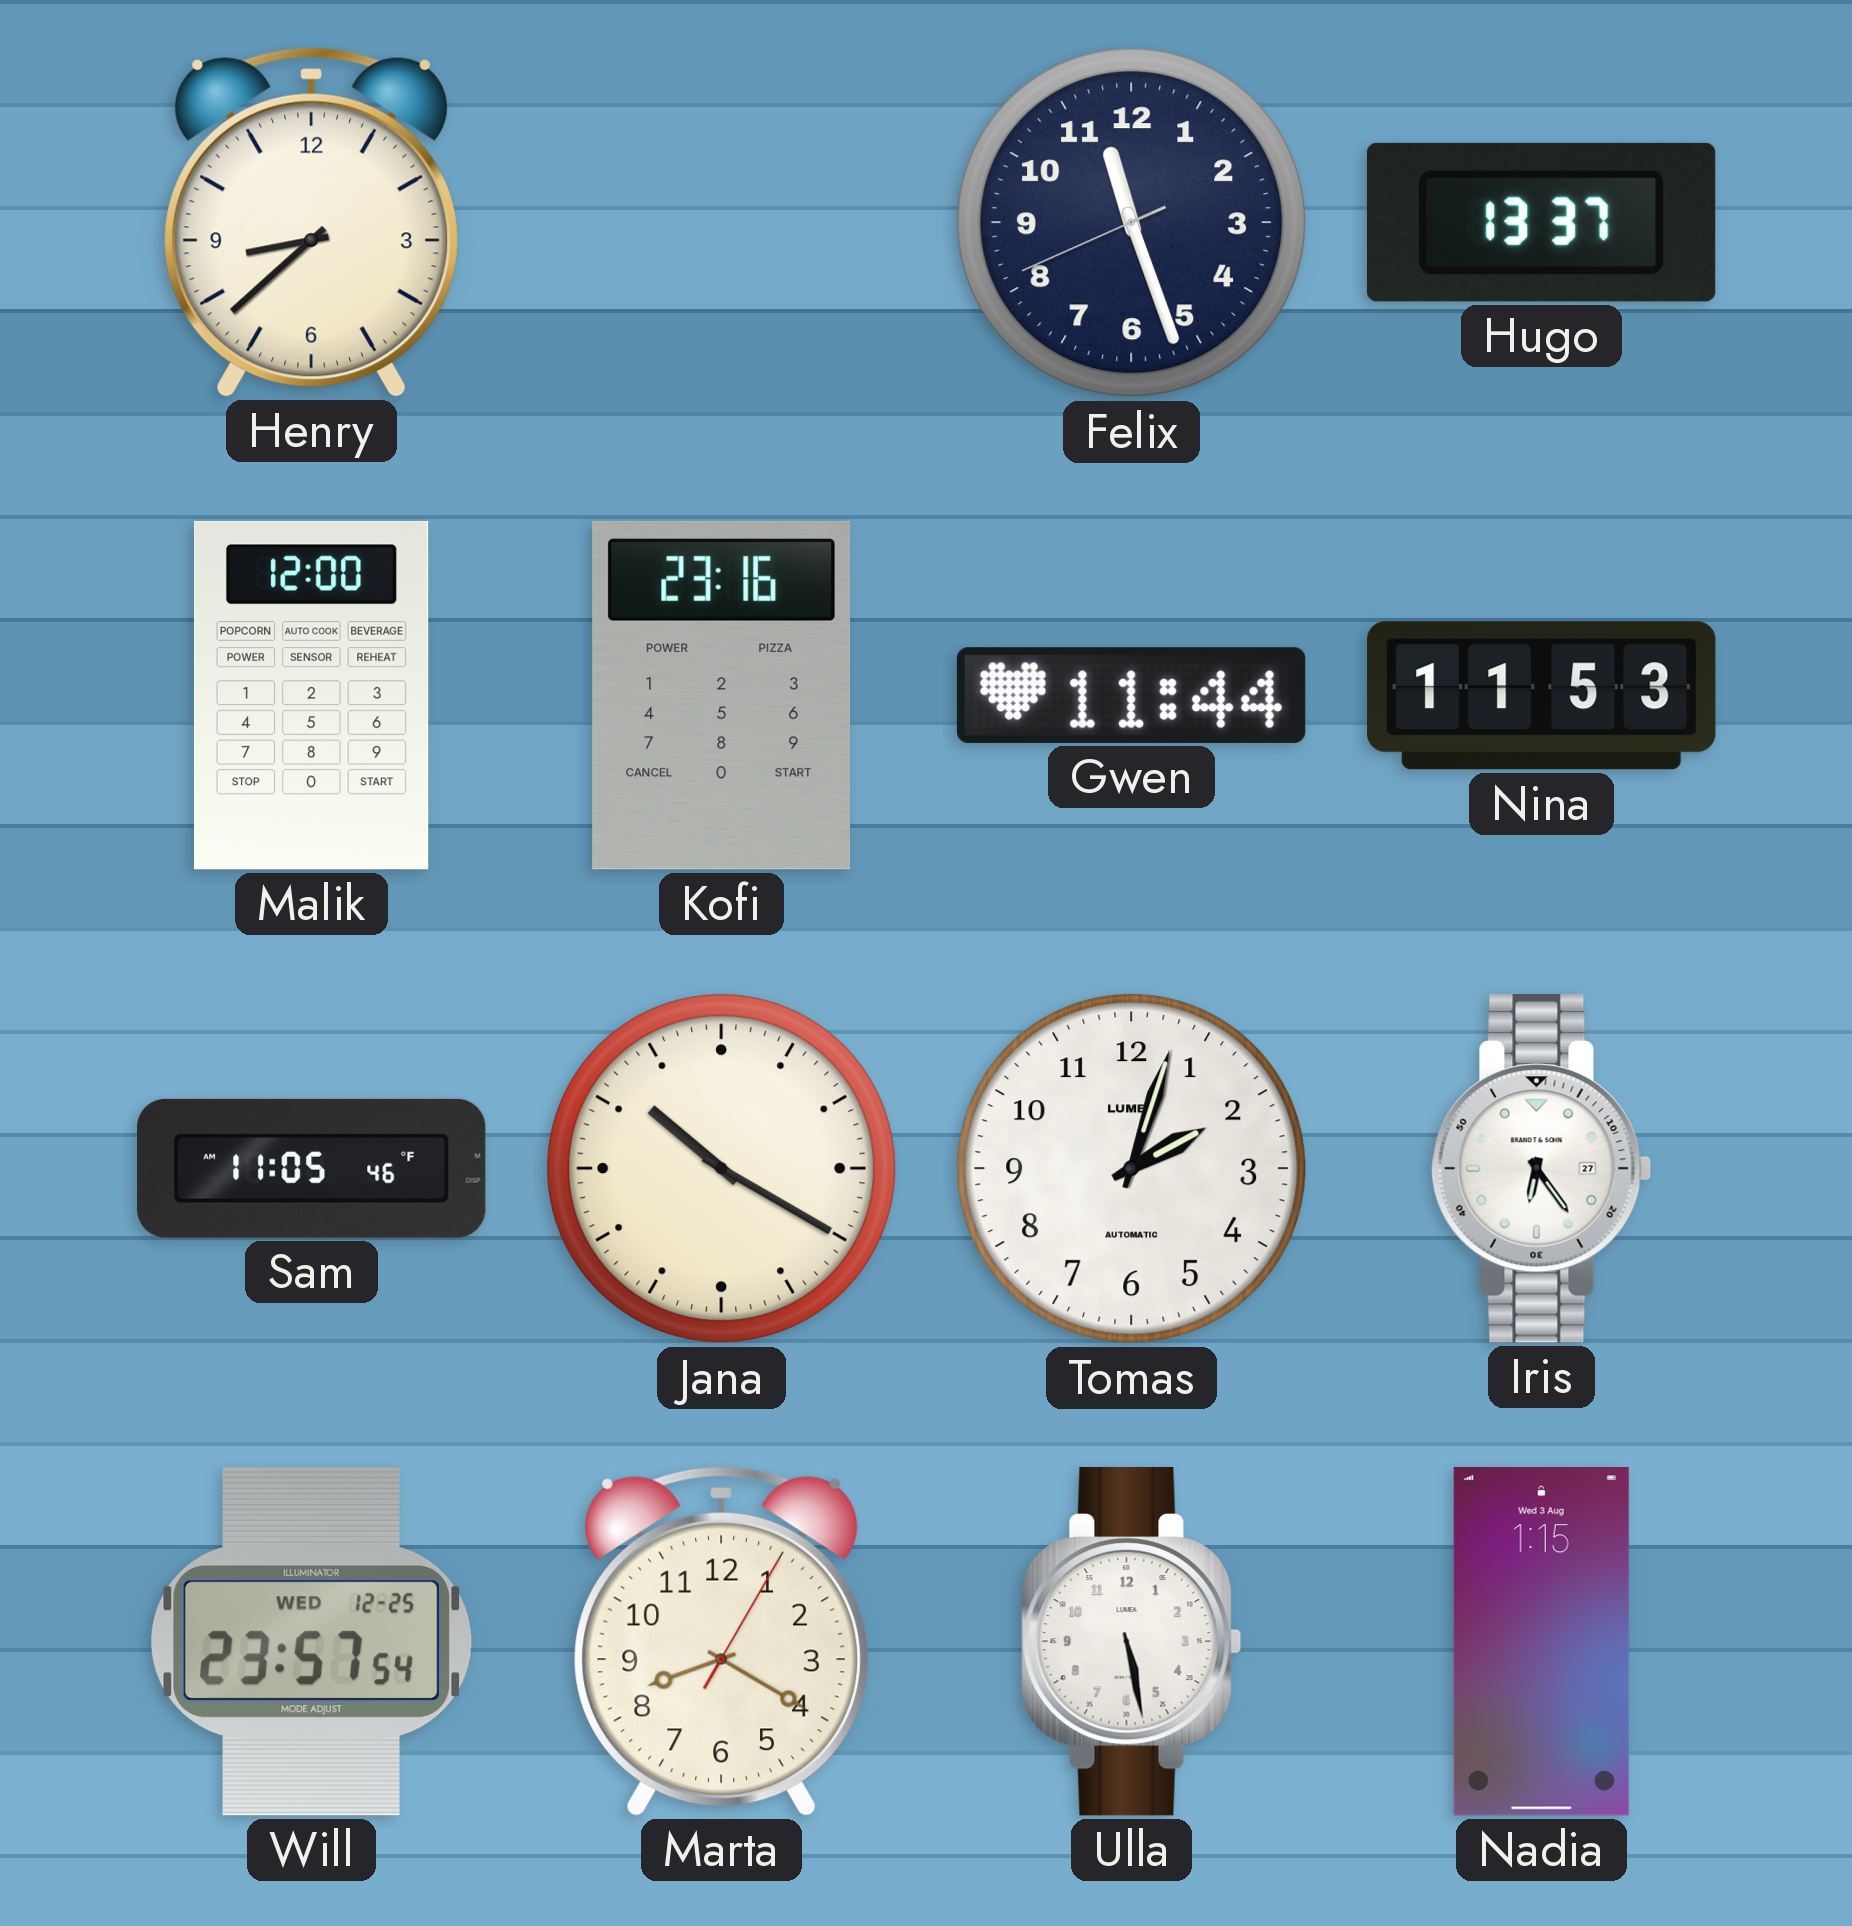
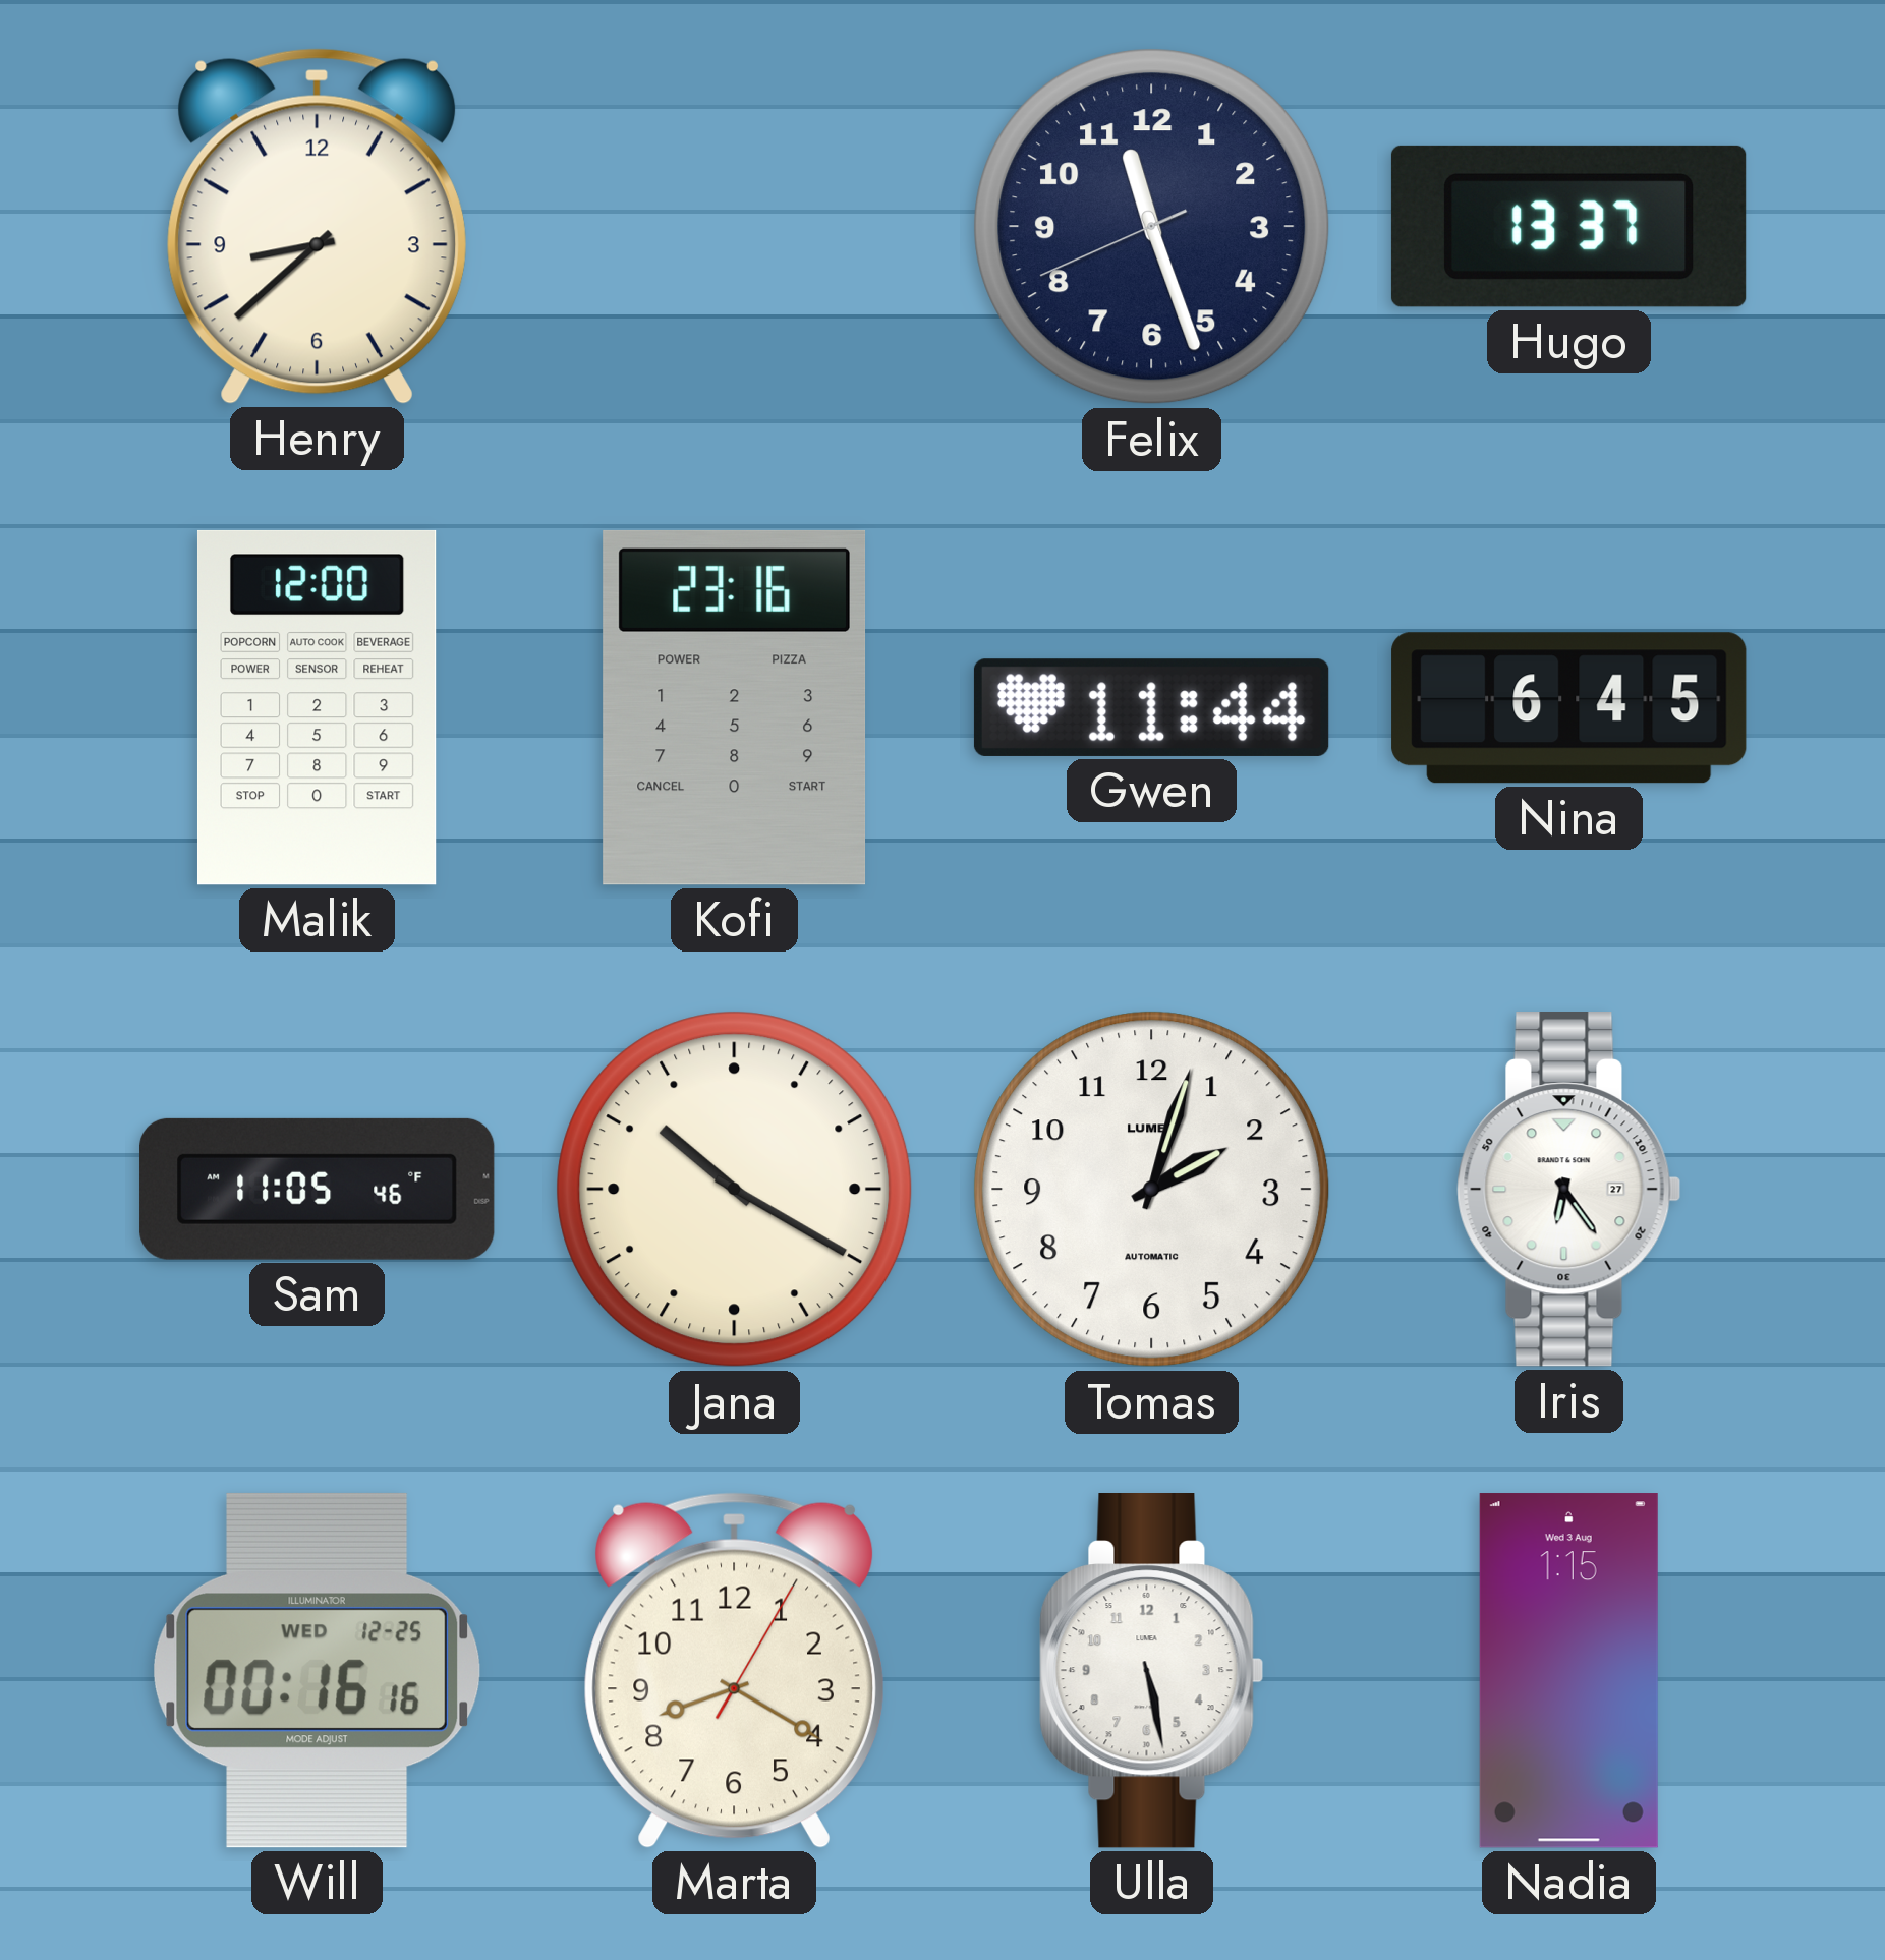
Nina: 11:53 -> 6:45
Will: 23:57 -> 00:16
